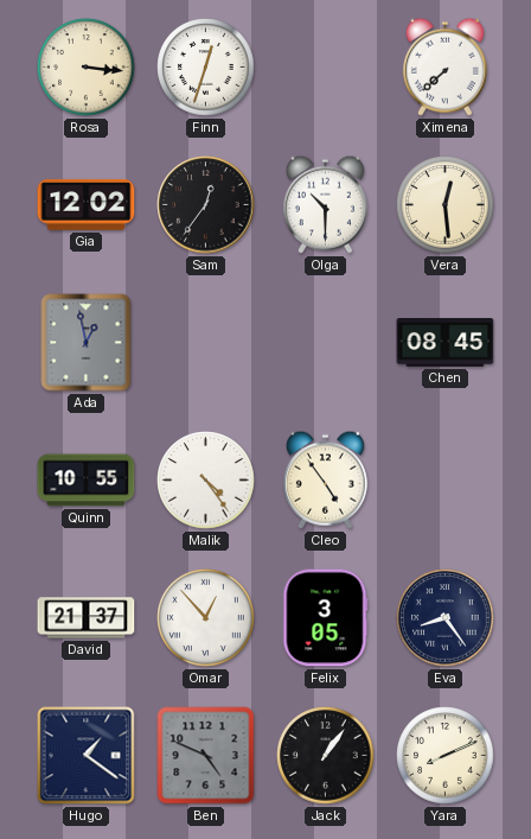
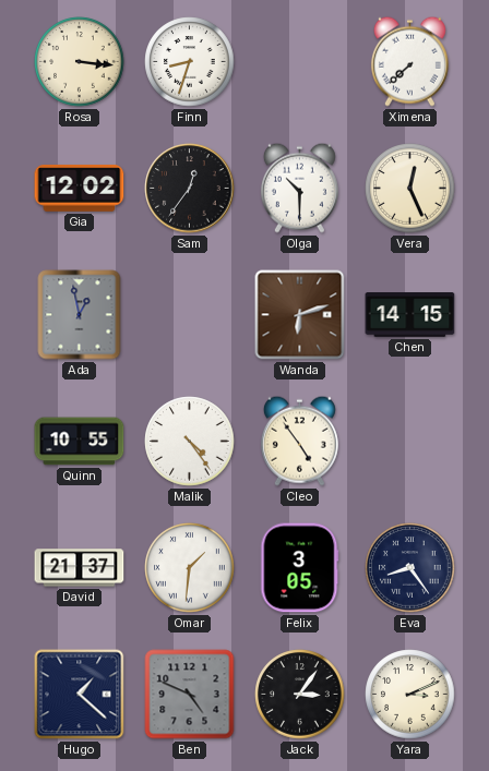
Finn: 12:33 -> 8:33
Vera: 12:29 -> 12:26
Wanda: none -> 6:12
Chen: 08:45 -> 14:15
Omar: 12:53 -> 1:31
Hugo: 1:21 -> 1:22
Jack: 1:06 -> 3:06
Yara: 8:11 -> 3:11
